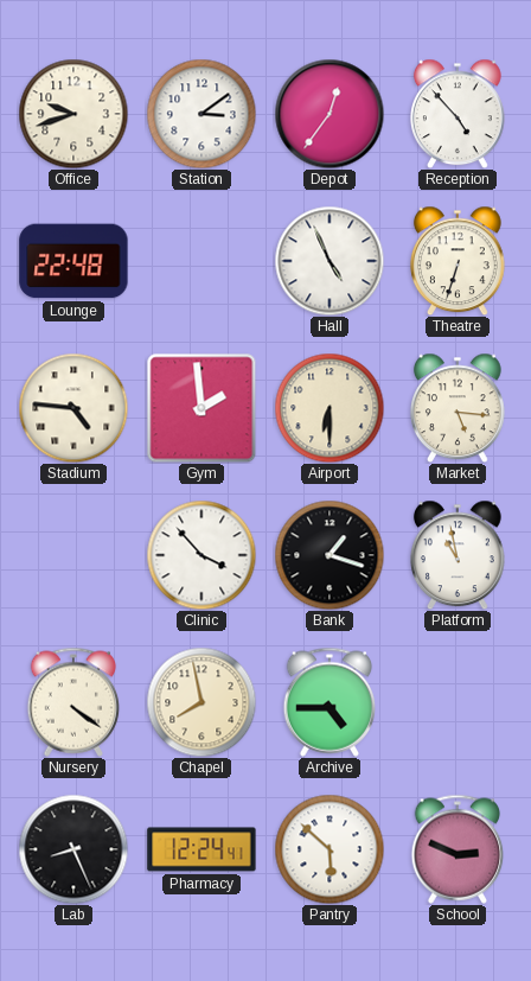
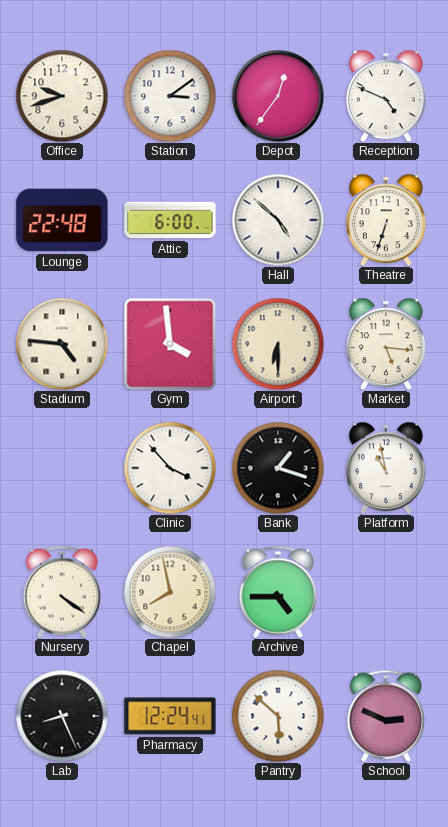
Reception: 4:53 -> 4:49
Attic: none -> 6:00
Hall: 4:56 -> 4:52
Gym: 1:59 -> 3:59
